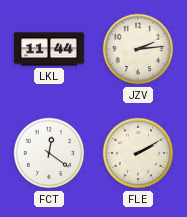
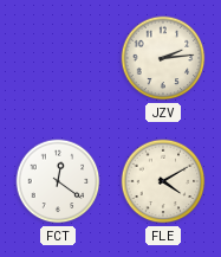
LKL: 11:44 -> none
FLE: 2:10 -> 4:10
